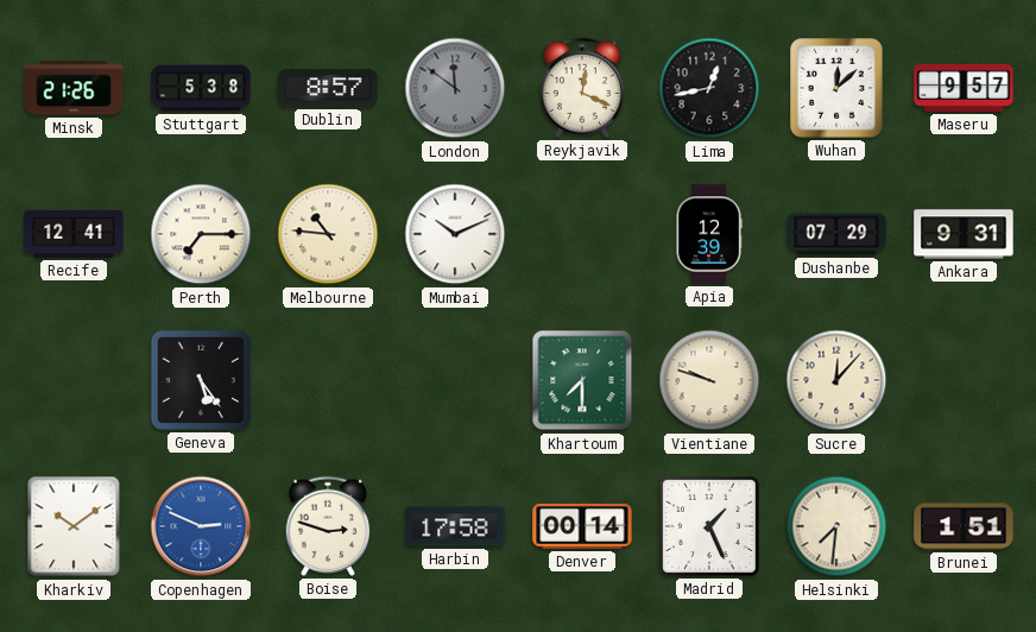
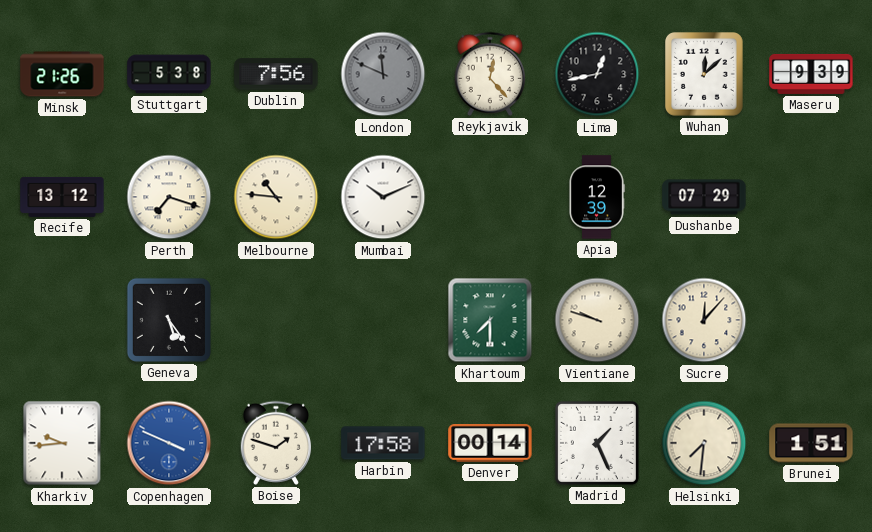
Dublin: 8:57 -> 7:56
London: 11:51 -> 11:49
Reykjavik: 12:19 -> 12:23
Maseru: 9:57 -> 9:39
Recife: 12:41 -> 13:12
Perth: 7:15 -> 7:18
Ankara: 9:31 -> none
Kharkiv: 10:09 -> 9:44
Copenhagen: 2:49 -> 3:49
Boise: 2:48 -> 1:48
